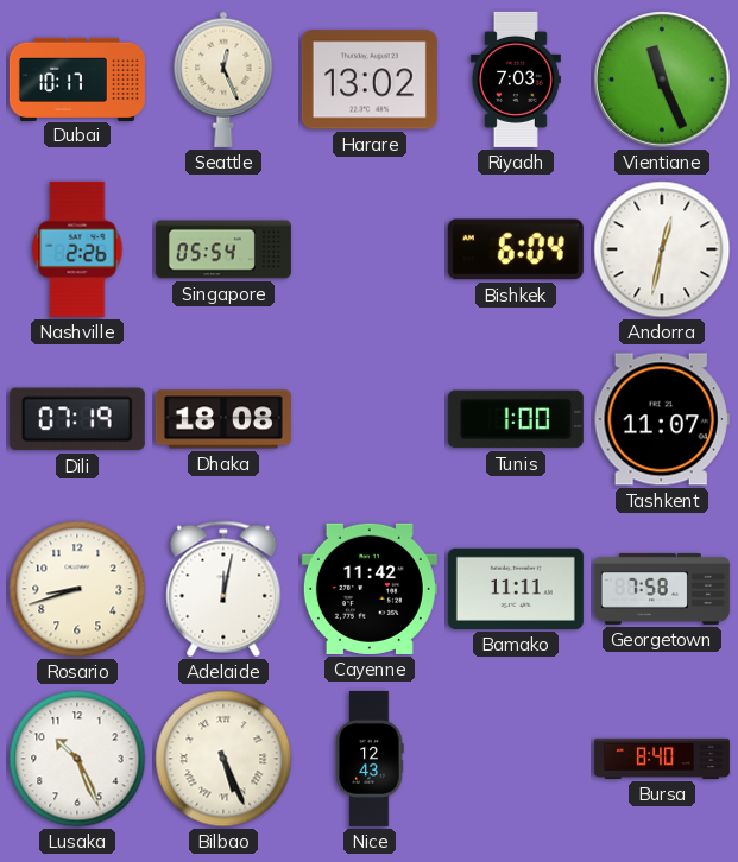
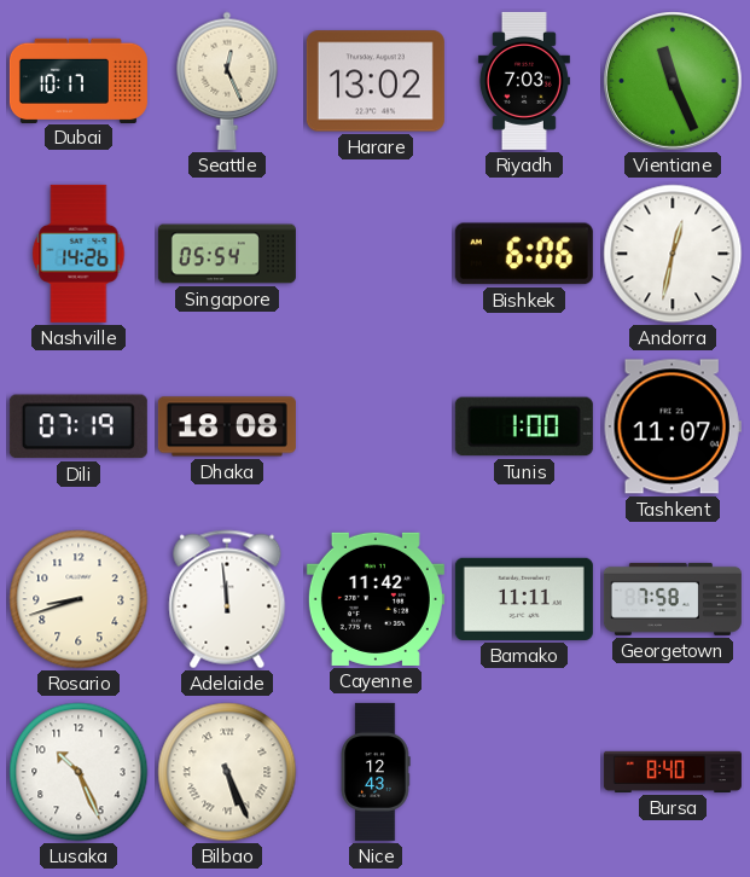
Nashville: 2:26 -> 14:26
Bishkek: 6:04 -> 6:06
Adelaide: 12:02 -> 11:59
